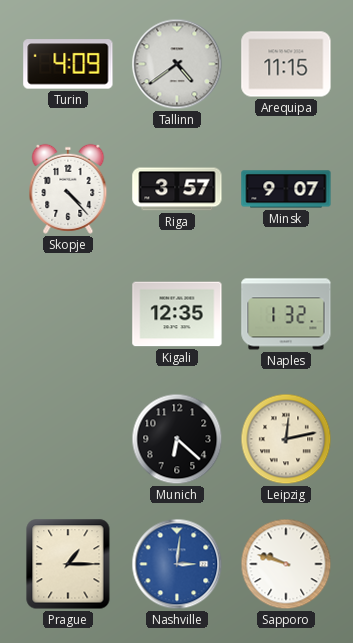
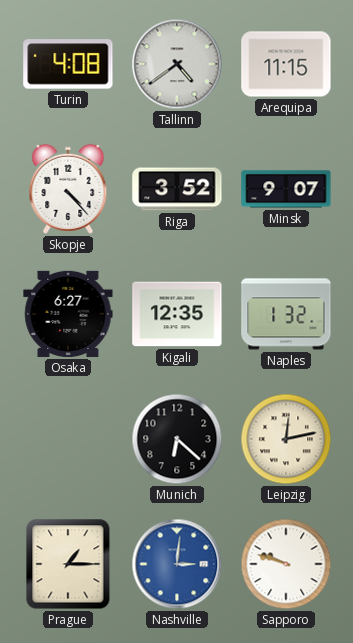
Turin: 4:09 -> 4:08
Riga: 3:57 -> 3:52
Osaka: none -> 6:27
